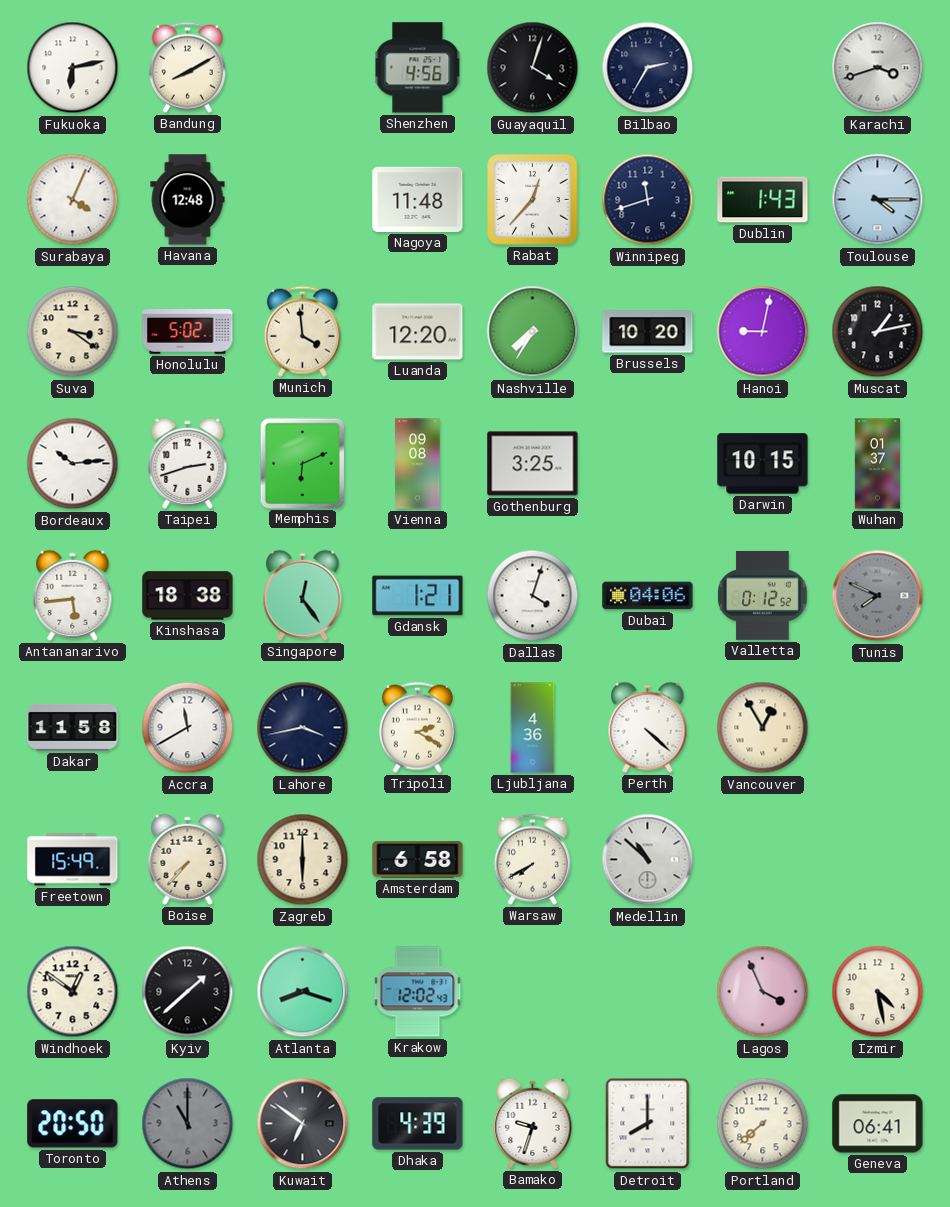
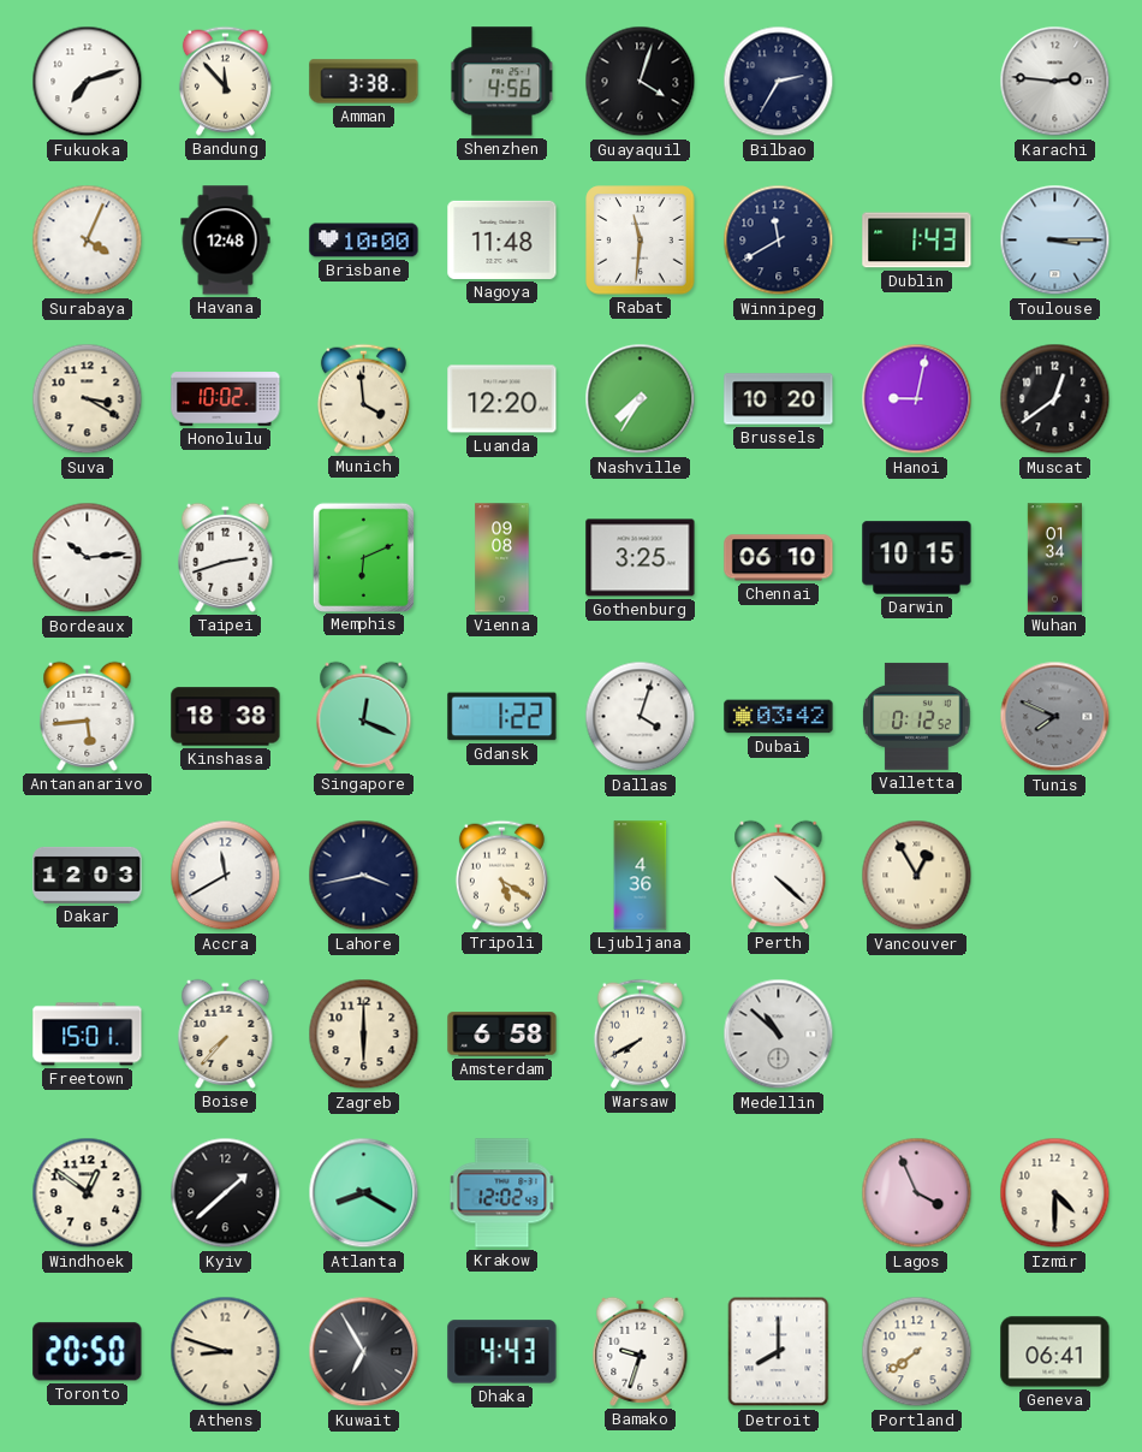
Fukuoka: 6:13 -> 7:12
Bandung: 8:10 -> 11:53
Amman: none -> 3:38
Karachi: 3:42 -> 2:46
Brisbane: none -> 10:00
Rabat: 12:37 -> 11:31
Winnipeg: 11:42 -> 11:40
Toulouse: 4:15 -> 3:15
Suva: 3:21 -> 3:20
Honolulu: 5:02 -> 10:02
Muscat: 1:13 -> 12:39
Chennai: none -> 06:10
Wuhan: 01:37 -> 01:34
Singapore: 12:24 -> 12:19
Gdansk: 1:21 -> 1:22
Dubai: 04:06 -> 03:42
Dakar: 11:58 -> 12:03
Tripoli: 2:20 -> 5:20
Freetown: 15:49 -> 15:01
Atlanta: 8:18 -> 8:20
Izmir: 4:28 -> 4:30
Athens: 11:00 -> 8:48
Athens dial: grey -> cream
Kuwait: 6:51 -> 6:55
Dhaka: 4:39 -> 4:43
Portland: 7:38 -> 7:39
